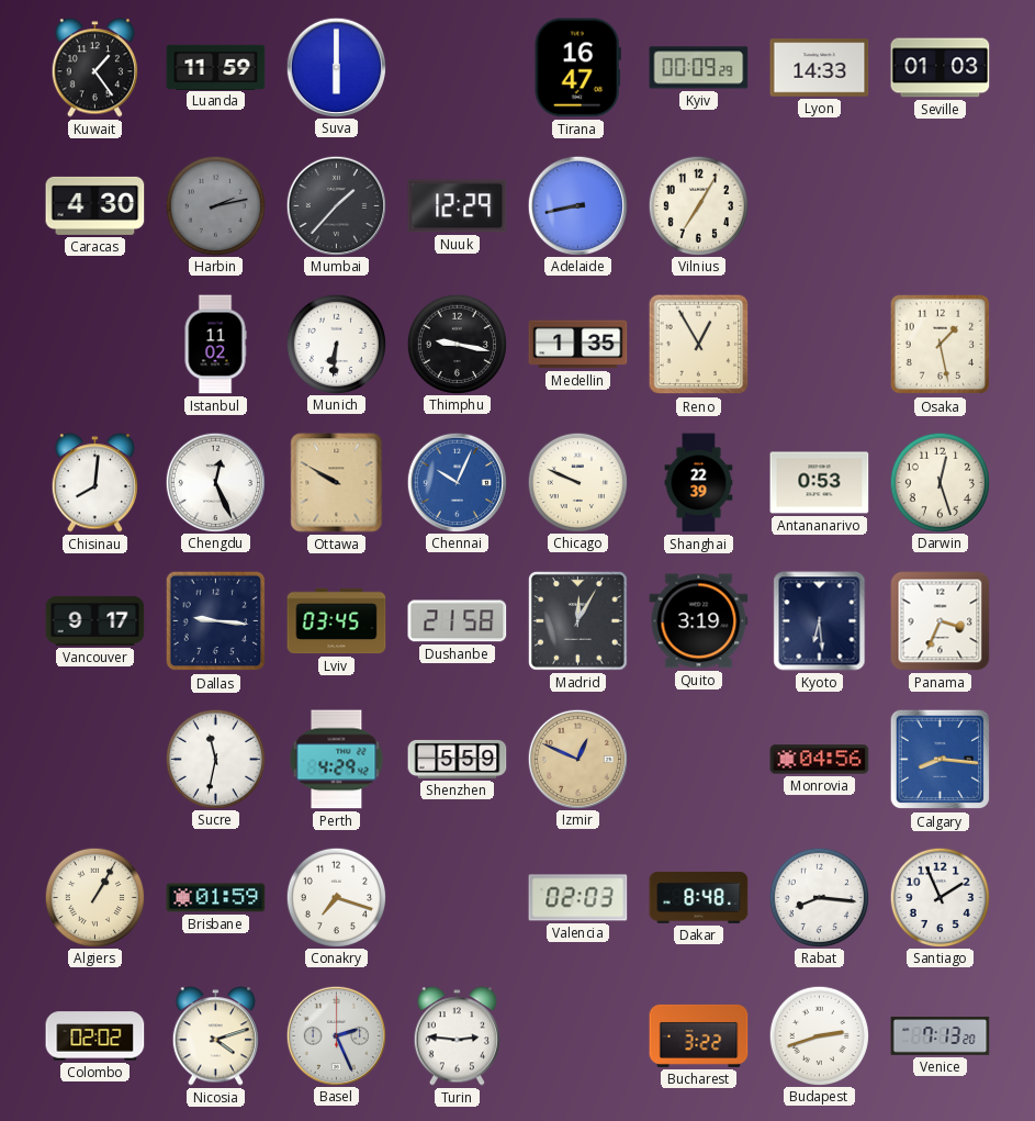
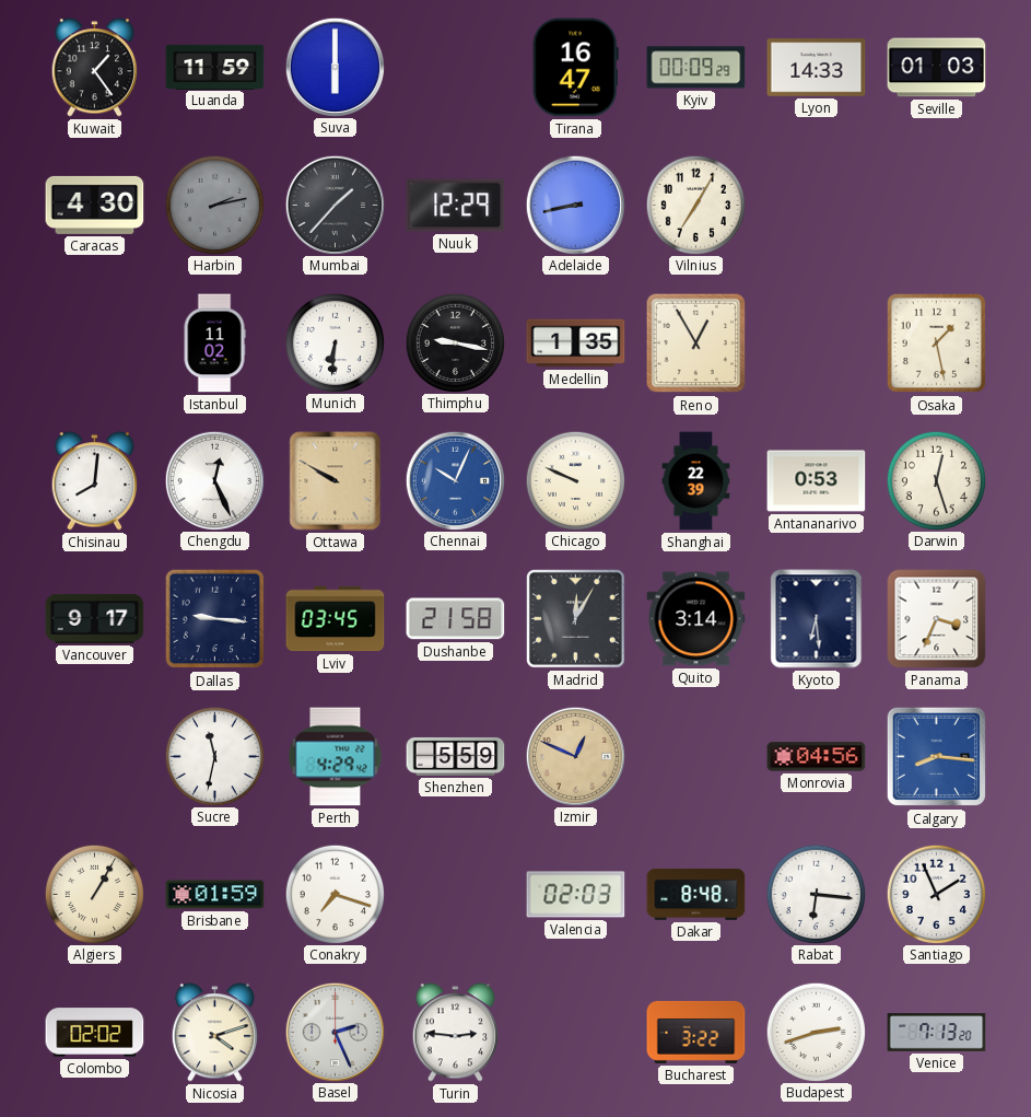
Quito: 3:19 -> 3:14
Rabat: 8:16 -> 6:16
